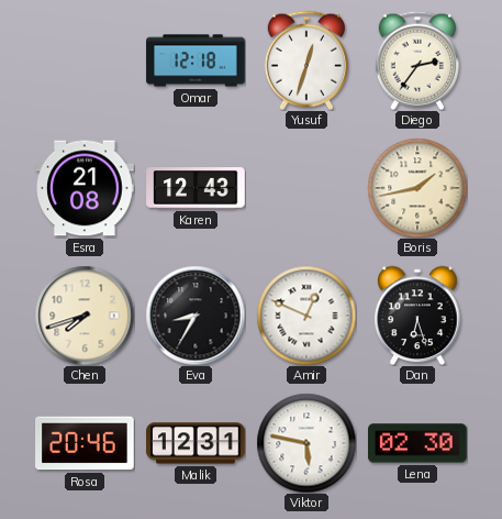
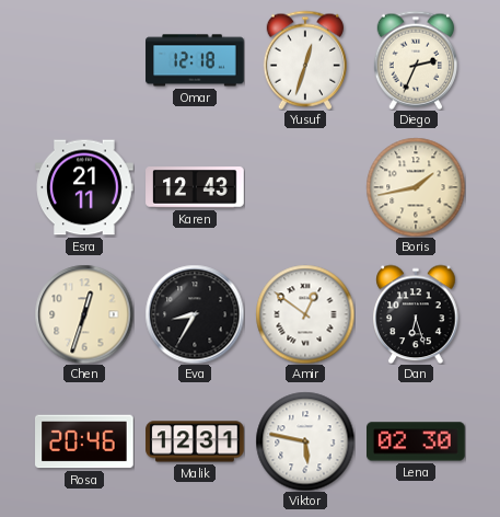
Diego: 2:36 -> 2:34
Esra: 21:08 -> 21:11
Chen: 7:42 -> 12:33
Amir: 12:49 -> 12:51
